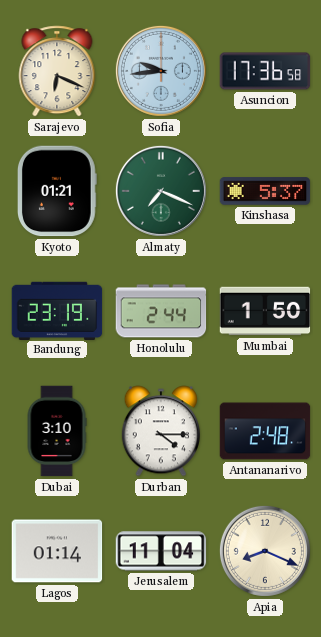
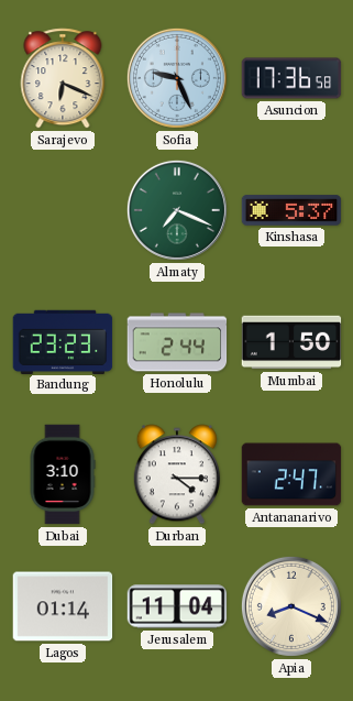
Sofia: 9:44 -> 9:26
Kyoto: 01:21 -> none
Bandung: 23:19 -> 23:23
Antananarivo: 2:48 -> 2:47
